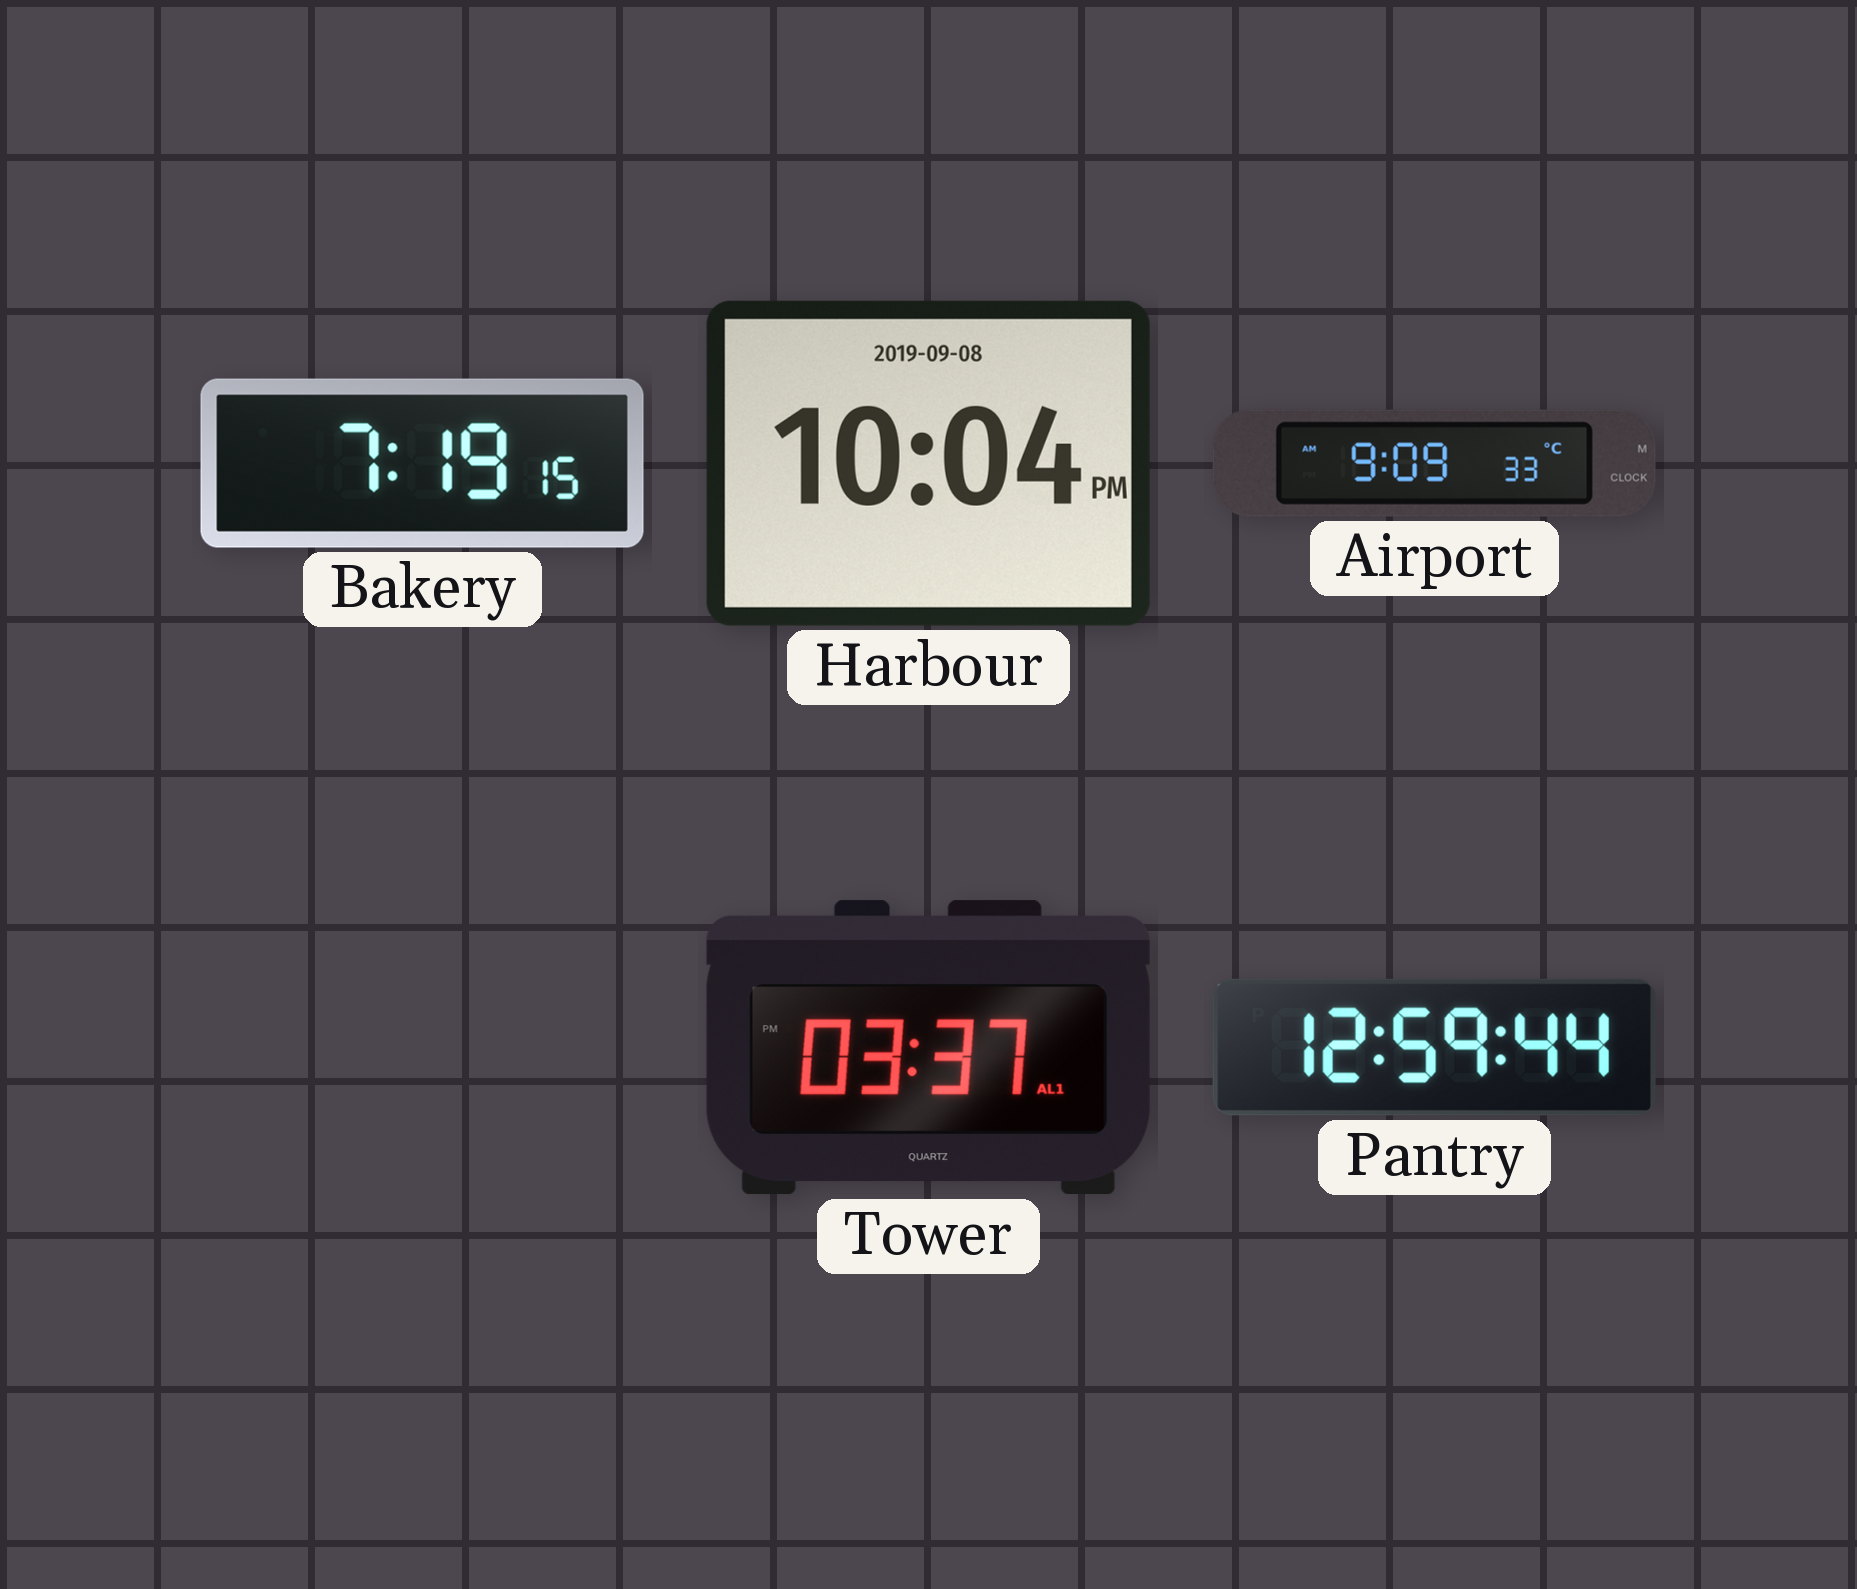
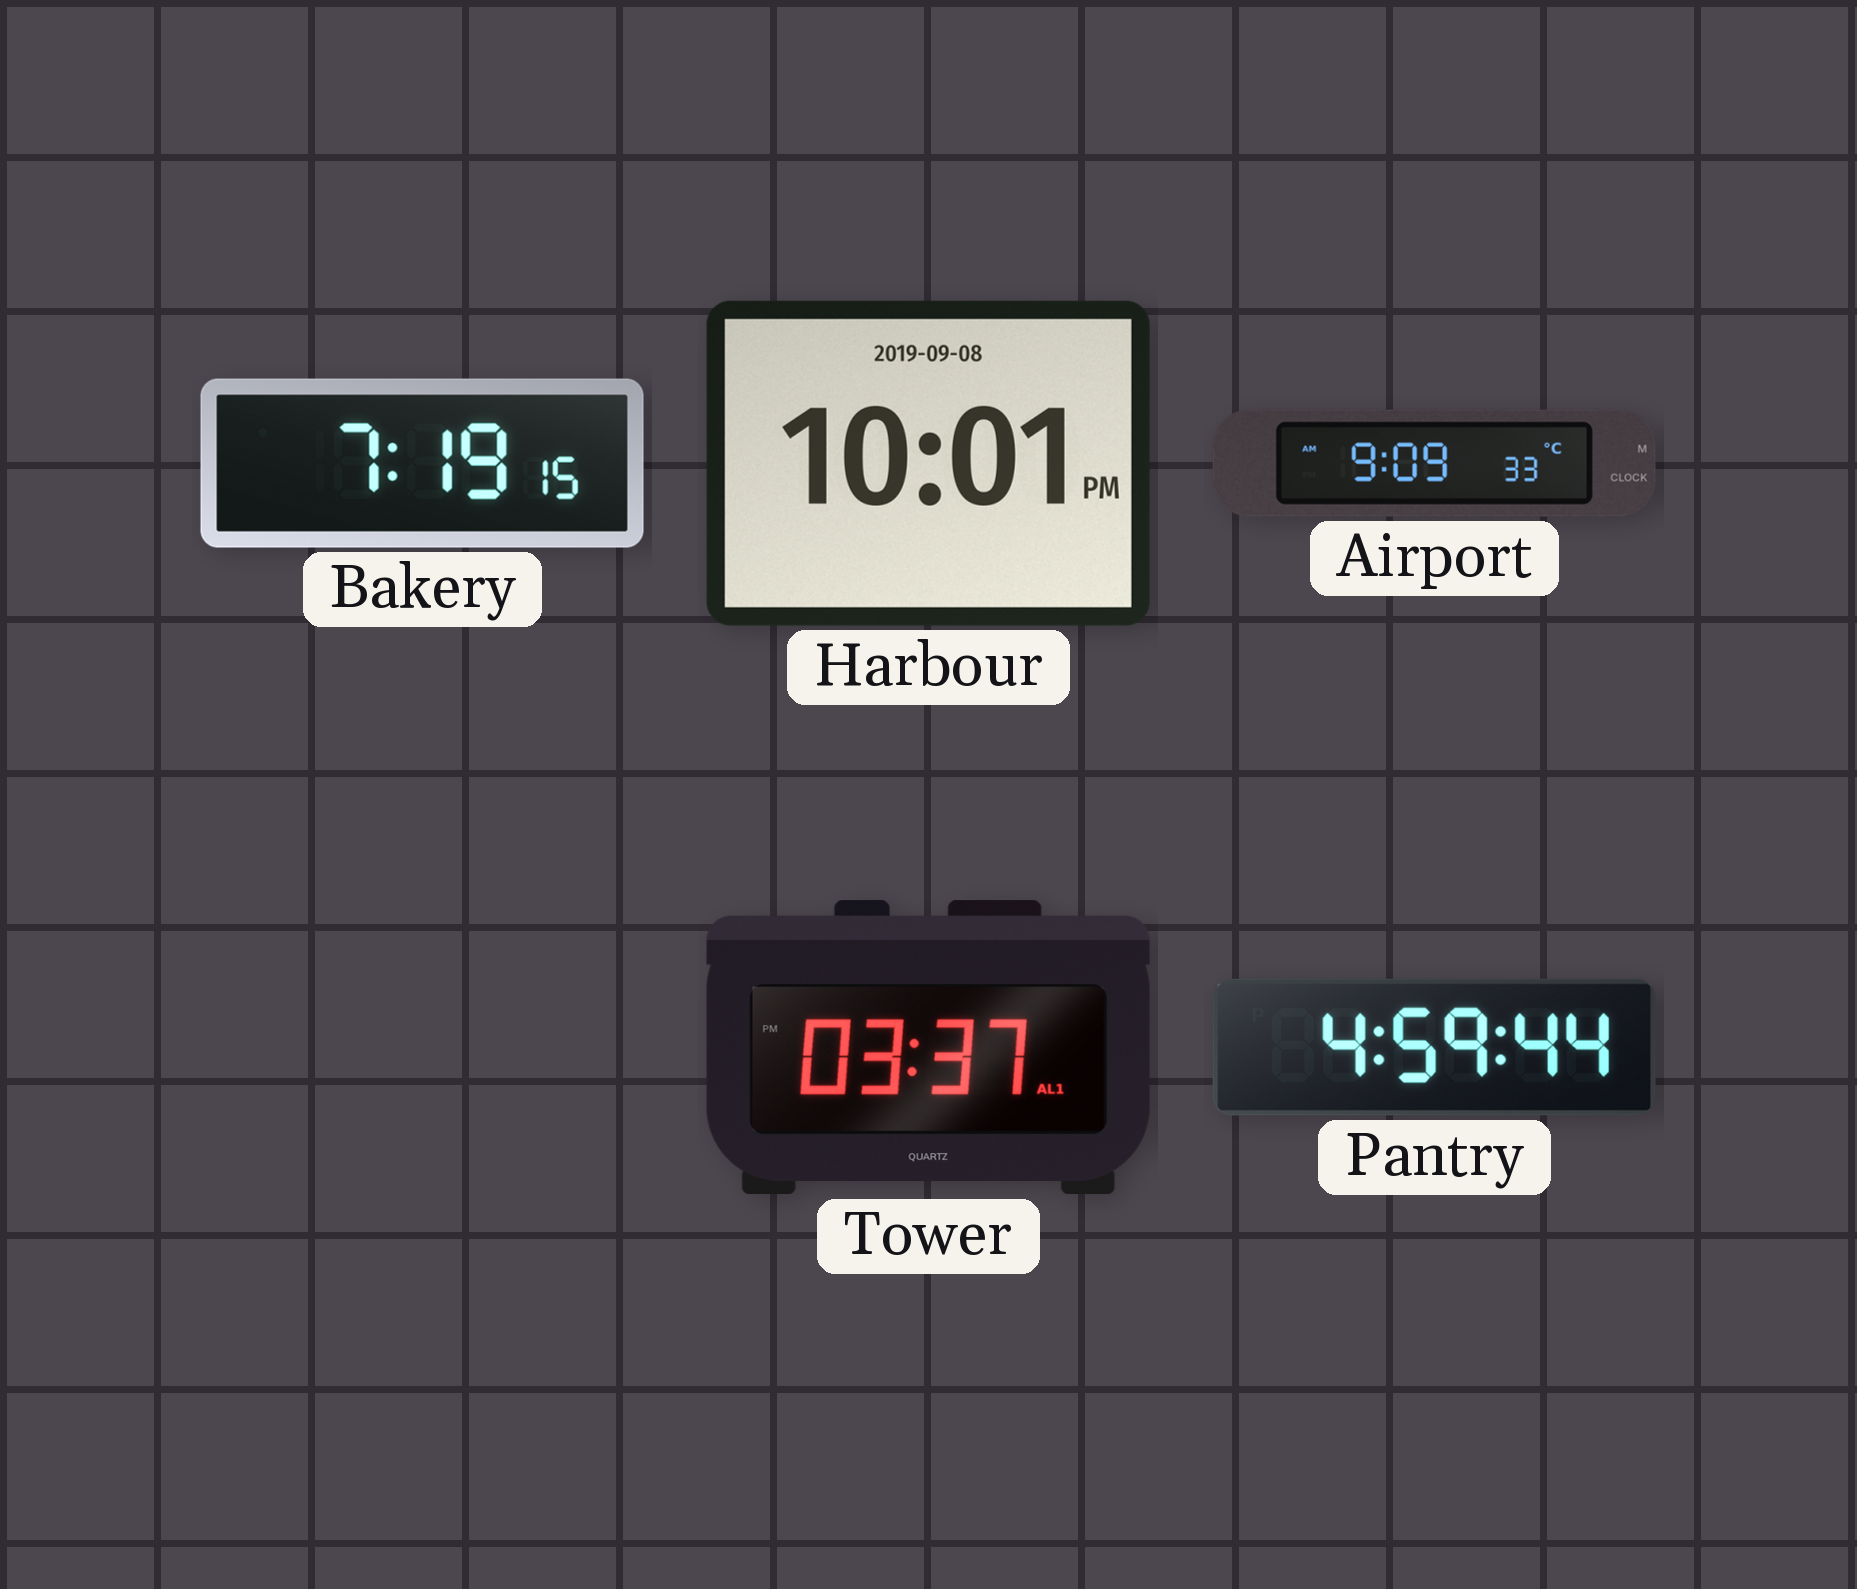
Harbour: 10:04 -> 10:01
Pantry: 12:59 -> 4:59
